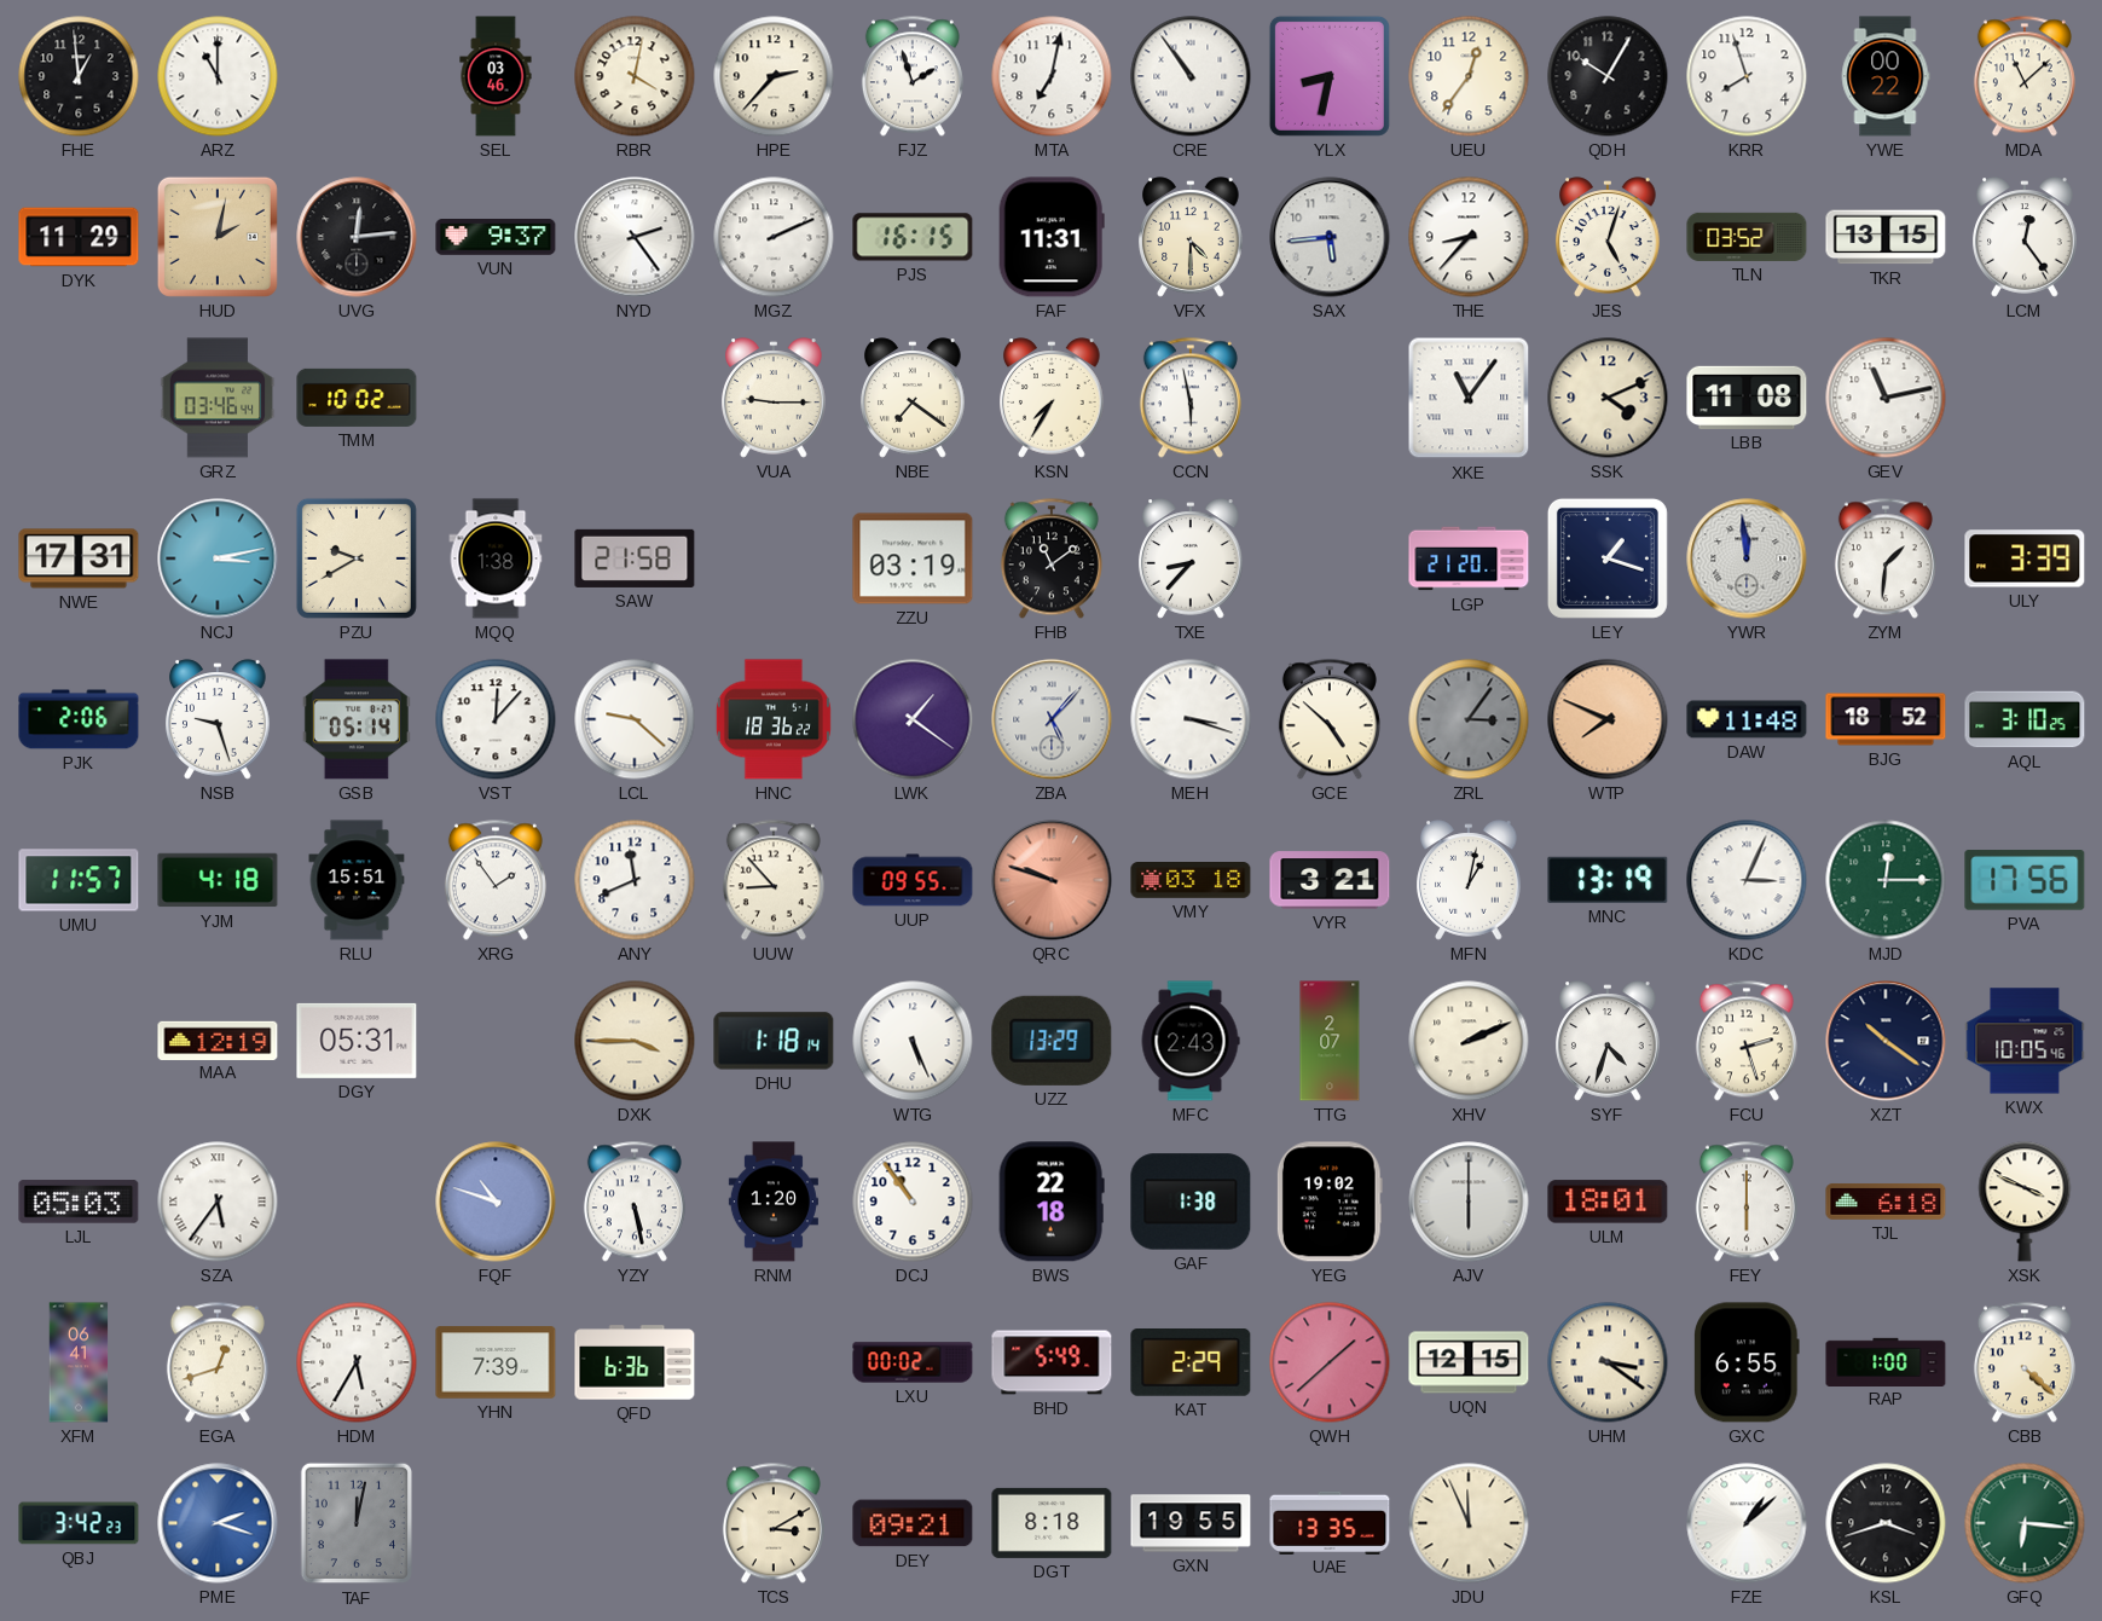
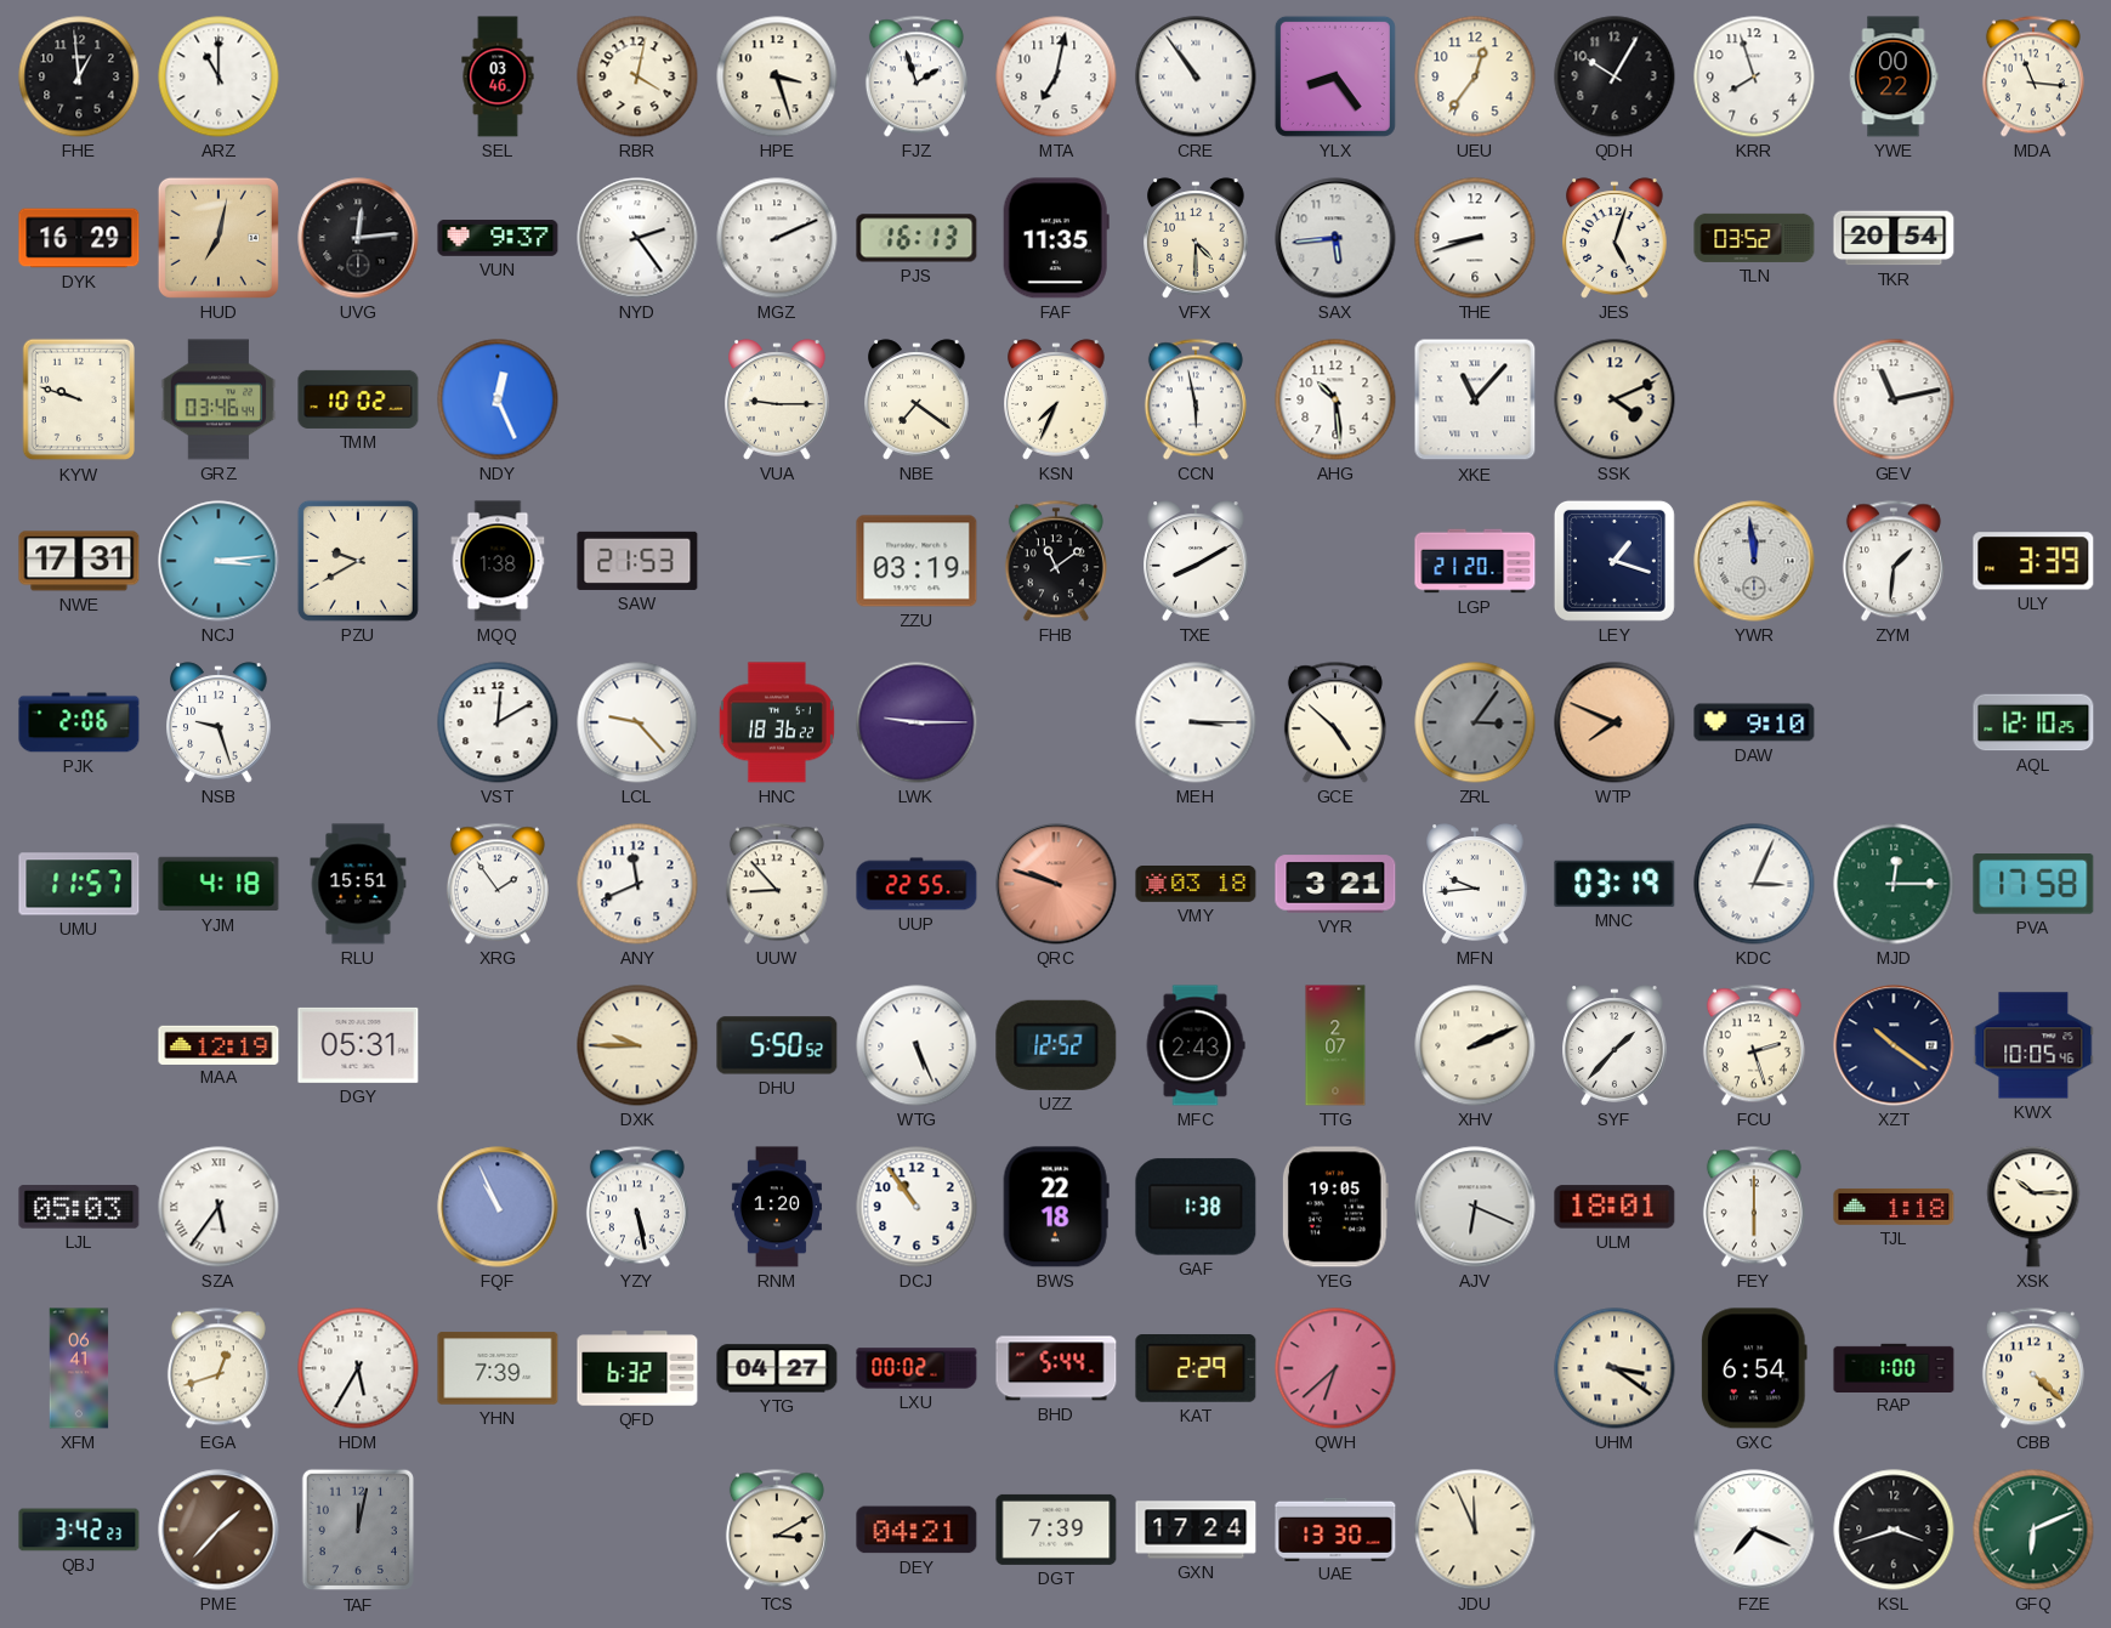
HPE: 2:37 -> 3:27
YLX: 8:32 -> 8:24
MDA: 11:08 -> 11:16
DYK: 11:29 -> 16:29
HUD: 2:02 -> 7:02
PJS: 16:15 -> 16:13
FAF: 11:31 -> 11:35
THE: 8:37 -> 8:42
TKR: 13:15 -> 20:54
LCM: 12:24 -> none
KYW: none -> 9:48
NDY: none -> 12:26
KSN: 7:35 -> 7:34
AHG: none -> 10:29
XKE: 11:06 -> 11:07
LBB: 11:08 -> none
NCJ: 3:13 -> 3:14
SAW: 21:58 -> 21:53
TXE: 8:37 -> 8:10
GSB: 05:14 -> none
VST: 12:07 -> 12:10
LCL: 9:22 -> 9:23
LWK: 1:21 -> 9:15
ZBA: 5:07 -> none
MEH: 3:18 -> 3:15
DAW: 11:48 -> 9:10
BJG: 18:52 -> none
AQL: 3:10 -> 12:10
UUP: 09:55 -> 22:55
MFN: 1:02 -> 9:44
MNC: 13:19 -> 03:19
PVA: 17:56 -> 17:58
DXK: 3:45 -> 9:45
DHU: 1:18 -> 5:50
UZZ: 13:29 -> 12:52
SYF: 4:33 -> 1:37
FQF: 10:48 -> 10:56
YEG: 19:02 -> 19:05
AJV: 6:00 -> 6:19
TJL: 6:18 -> 1:18
XSK: 3:49 -> 10:15
QFD: 6:36 -> 6:32
YTG: none -> 04:27
BHD: 5:49 -> 5:44
QWH: 1:38 -> 6:38
UQN: 12:15 -> none
GXC: 6:55 -> 6:54
PME: 2:18 -> 1:37
PME dial: blue -> brown
DEY: 09:21 -> 04:21
DGT: 8:18 -> 7:39
GXN: 19:55 -> 17:24
UAE: 13:35 -> 13:30
FZE: 1:08 -> 7:19
GFQ: 6:16 -> 6:11
